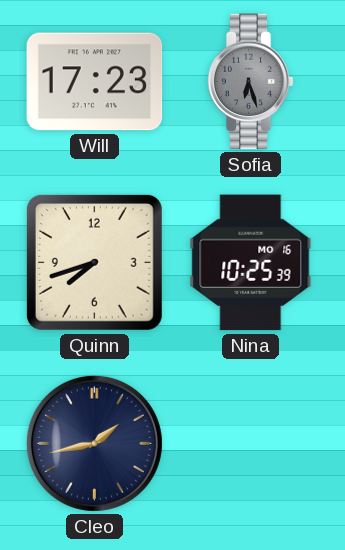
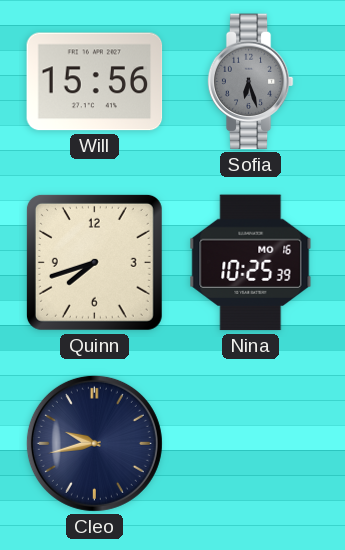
Will: 17:23 -> 15:56
Cleo: 1:43 -> 9:43
